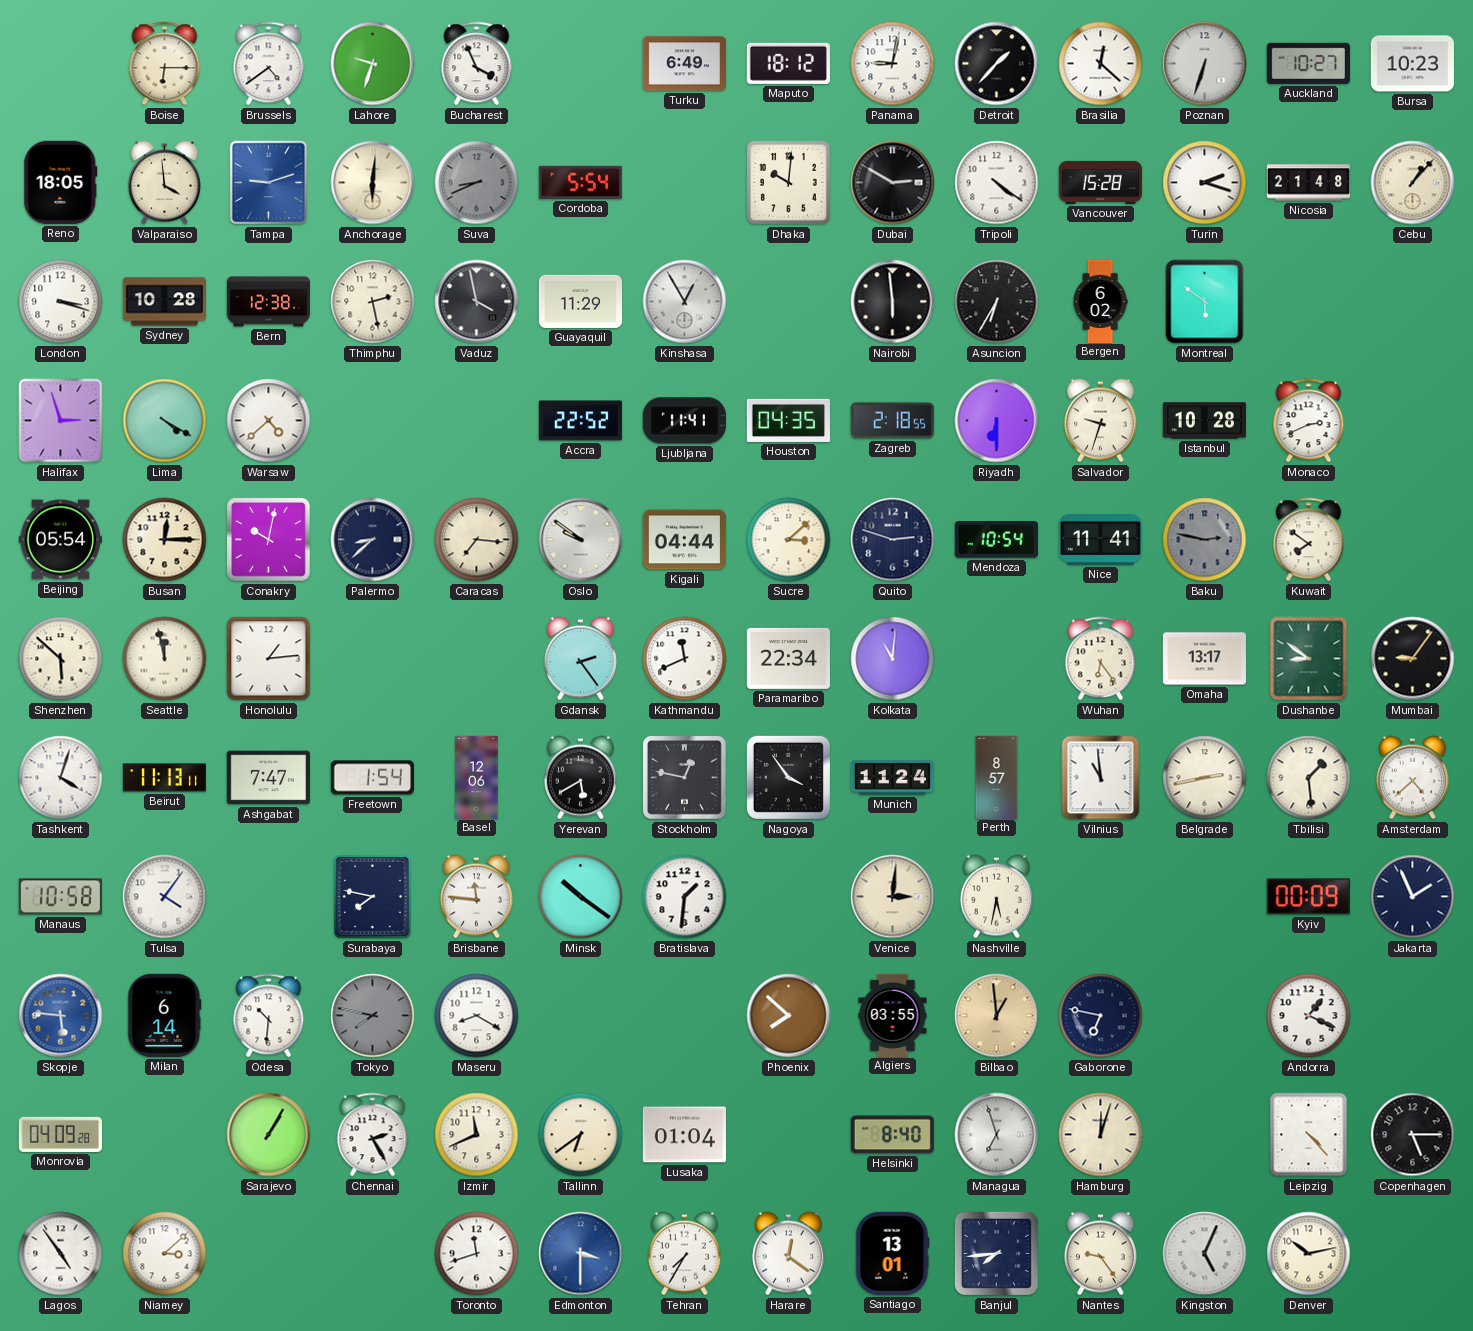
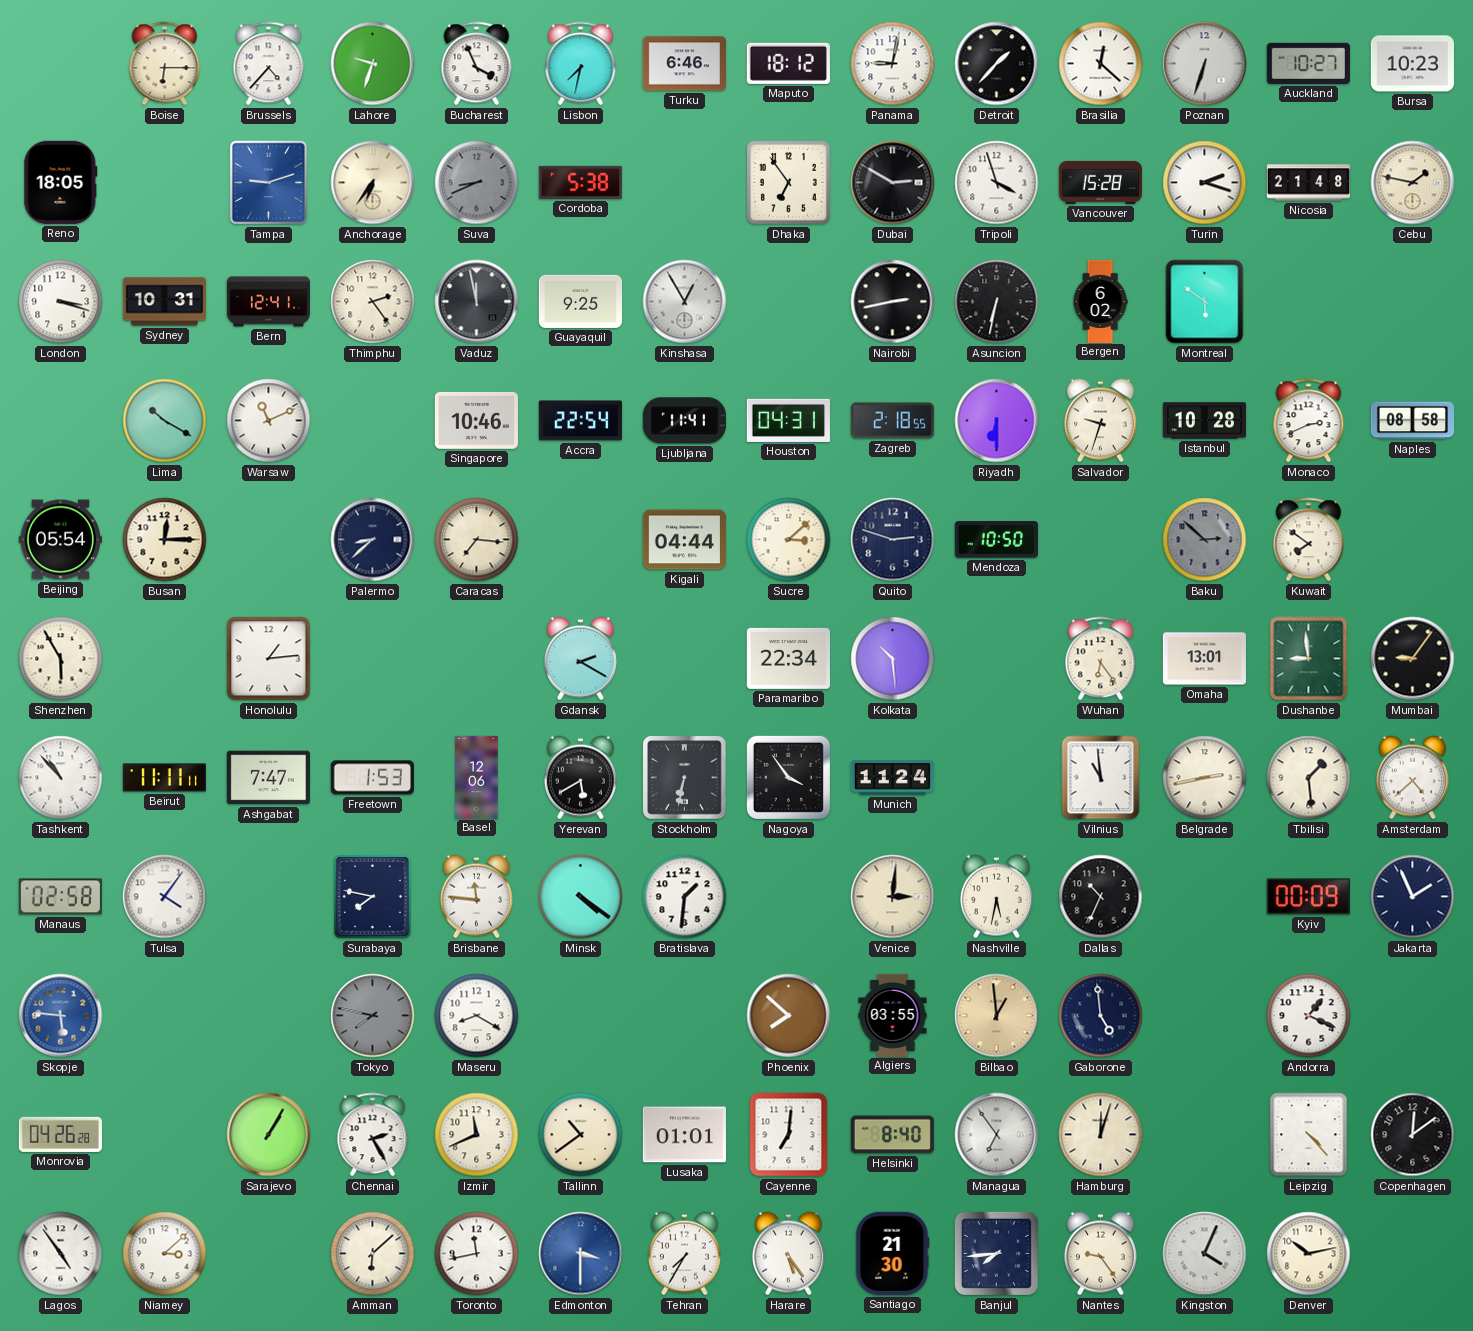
Brussels: 4:39 -> 4:37
Lisbon: none -> 7:32
Turku: 6:49 -> 6:46
Valparaiso: 3:59 -> none
Anchorage: 6:01 -> 6:36
Cordoba: 5:54 -> 5:38
Dhaka: 10:01 -> 6:54
Tripoli: 4:21 -> 3:57
Cebu: 1:07 -> 1:47
Sydney: 10:28 -> 10:31
Bern: 12:38 -> 12:41
Thimphu: 2:28 -> 2:24
Vaduz: 3:58 -> 11:58
Guayaquil: 11:29 -> 9:25
Nairobi: 5:59 -> 2:43
Asuncion: 6:35 -> 6:32
Halifax: 2:57 -> none
Lima: 4:20 -> 10:20
Warsaw: 4:38 -> 11:11
Singapore: none -> 10:46
Accra: 22:52 -> 22:54
Houston: 04:35 -> 04:31
Naples: none -> 08:58
Conakry: 10:02 -> none
Oslo: 9:51 -> none
Mendoza: 10:54 -> 10:50
Nice: 11:41 -> none
Baku: 2:47 -> 2:52
Shenzhen: 5:52 -> 5:55
Seattle: 11:58 -> none
Gdansk: 2:24 -> 2:20
Kathmandu: 11:41 -> none
Kolkata: 11:01 -> 10:29
Omaha: 13:17 -> 13:01
Dushanbe: 8:51 -> 8:59
Tashkent: 4:03 -> 10:53
Beirut: 11:13 -> 11:11
Freetown: 1:54 -> 1:53
Stockholm: 12:47 -> 6:32
Perth: 8:57 -> none
Manaus: 10:58 -> 02:58
Minsk: 10:21 -> 4:21
Dallas: none -> 10:34
Milan: 6:14 -> none
Odesa: 10:31 -> none
Gaborone: 6:47 -> 4:59
Monrovia: 04:09 -> 04:26
Tallinn: 6:39 -> 10:39
Lusaka: 01:04 -> 01:01
Cayenne: none -> 7:01
Managua: 6:57 -> 6:54
Copenhagen: 5:15 -> 12:09
Amman: none -> 6:08
Toronto: 11:42 -> 11:43
Harare: 12:21 -> 5:24
Santiago: 13:01 -> 21:30
Kingston: 5:04 -> 4:04
